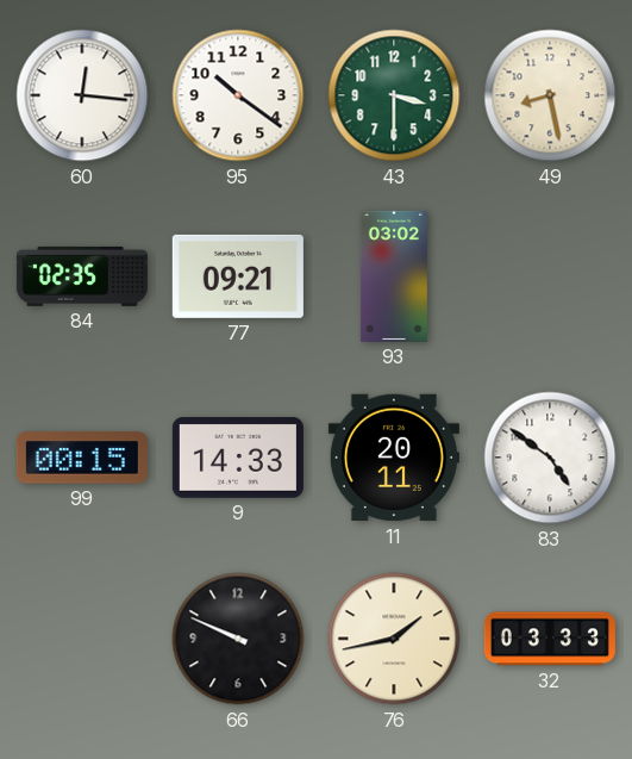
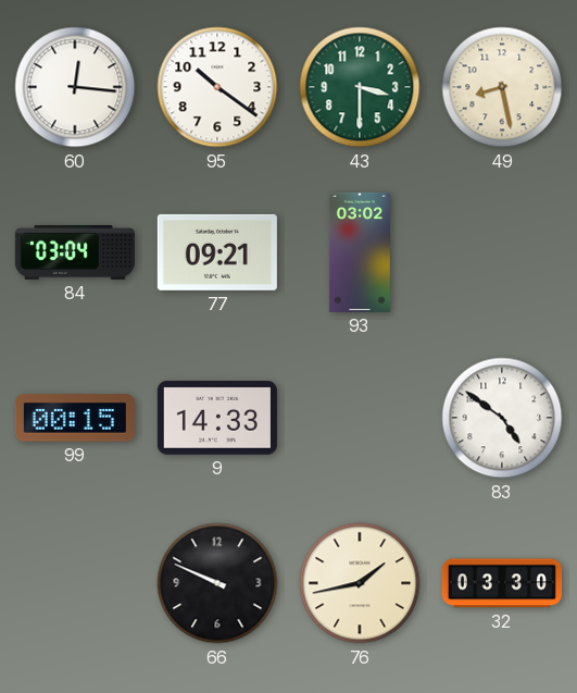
84: 02:35 -> 03:04
11: 20:11 -> none
32: 03:33 -> 03:30
